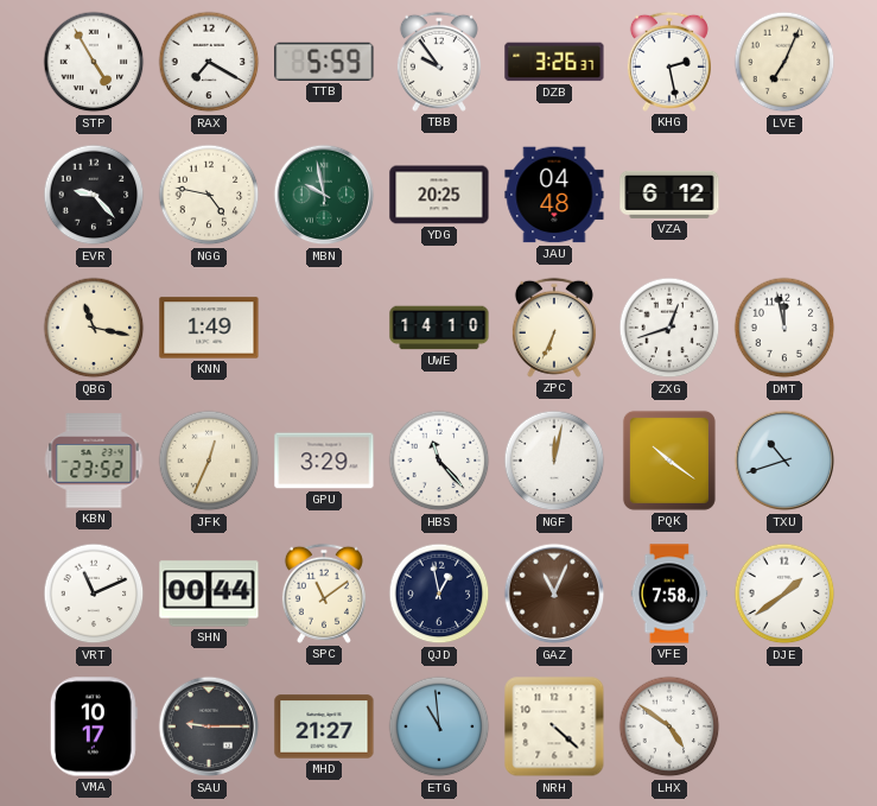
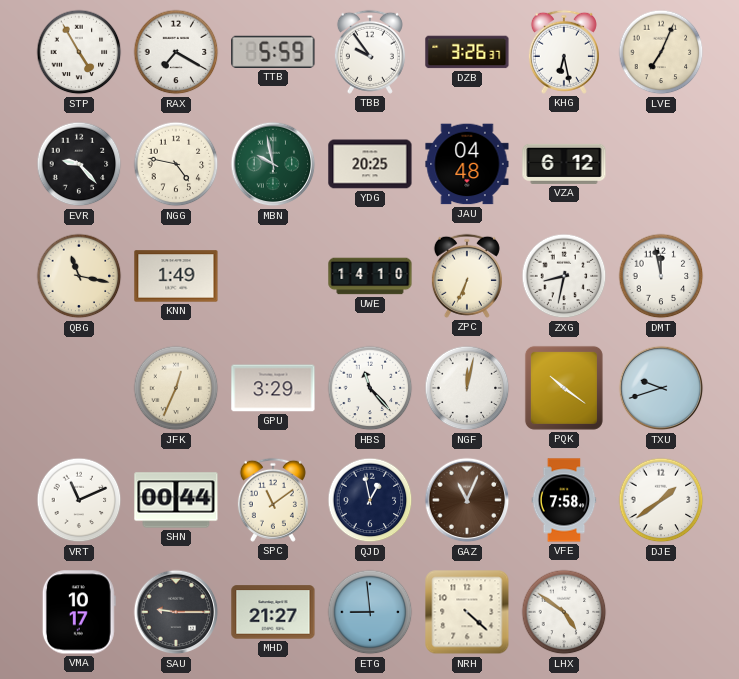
KHG: 2:28 -> 6:28
ZXG: 12:42 -> 8:32
KBN: 23:52 -> none
TXU: 10:42 -> 9:42
ETG: 10:59 -> 8:59
